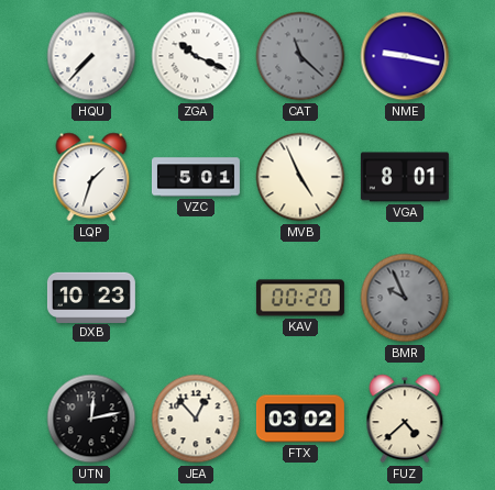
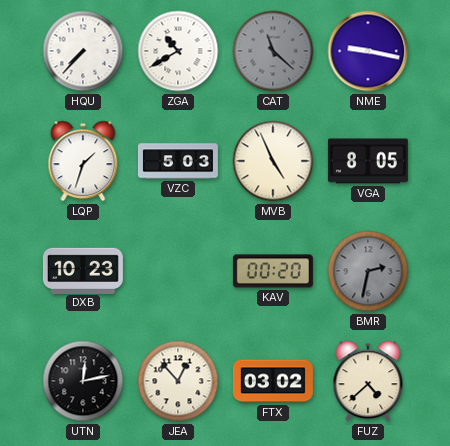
ZGA: 10:19 -> 10:40
VZC: 5:01 -> 5:03
VGA: 8:01 -> 8:05
BMR: 9:56 -> 2:32
